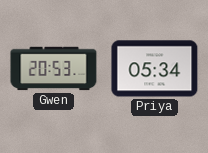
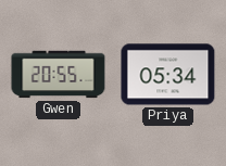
Gwen: 20:53 -> 20:55
